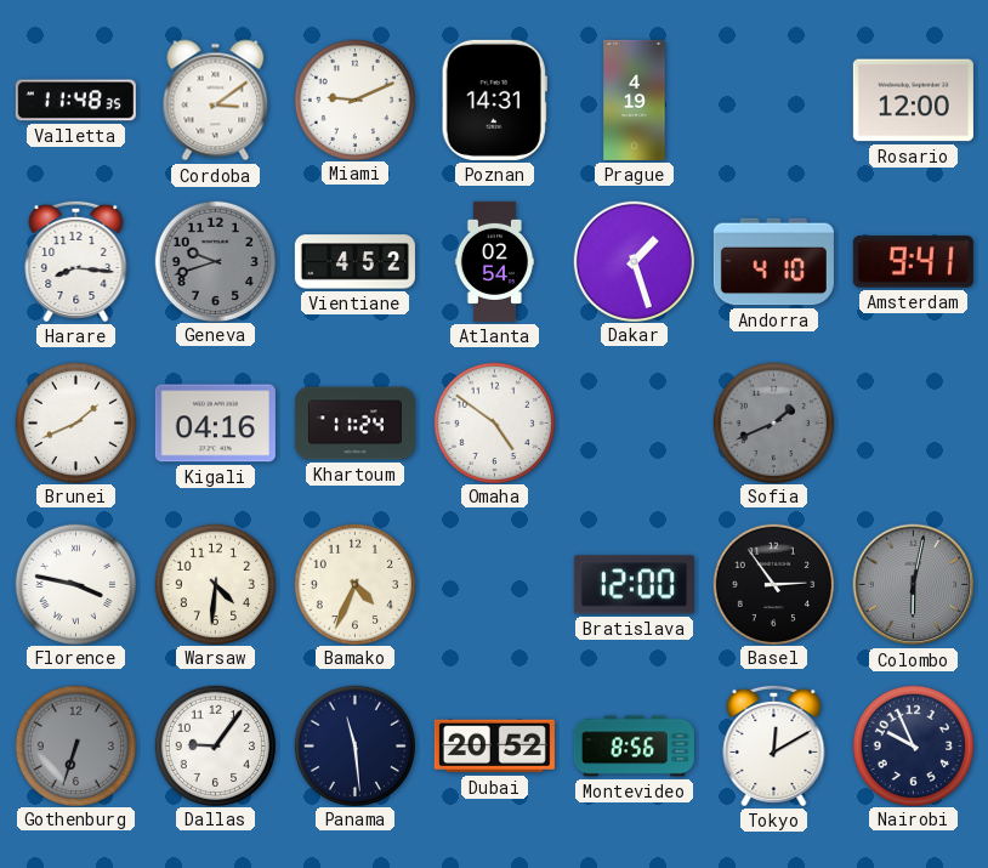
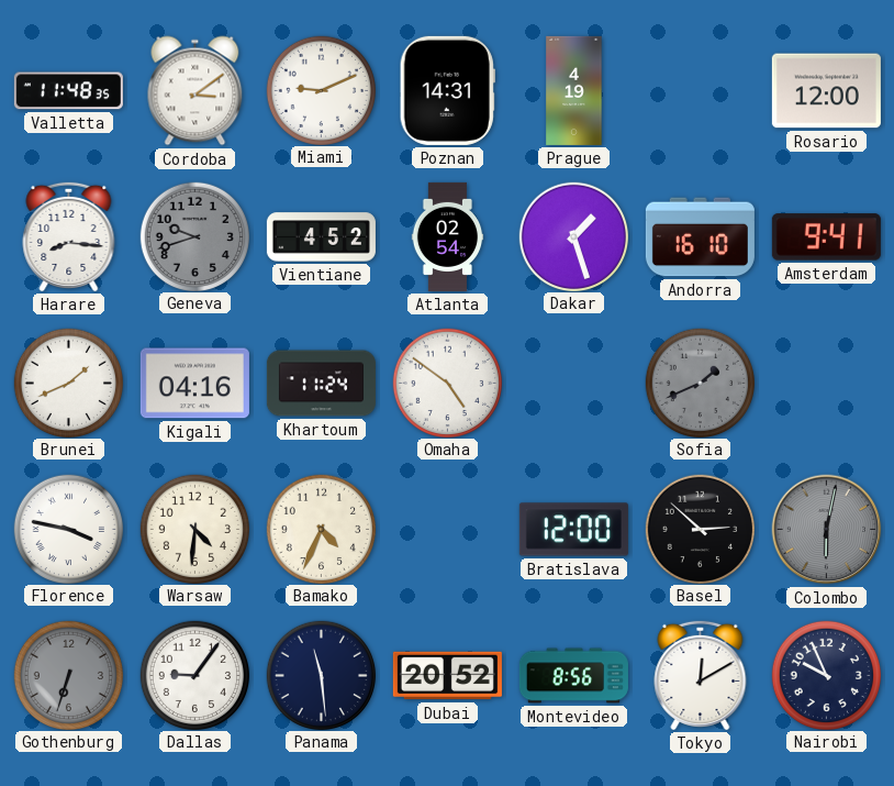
Andorra: 4:10 -> 16:10
Basel: 2:54 -> 2:52
